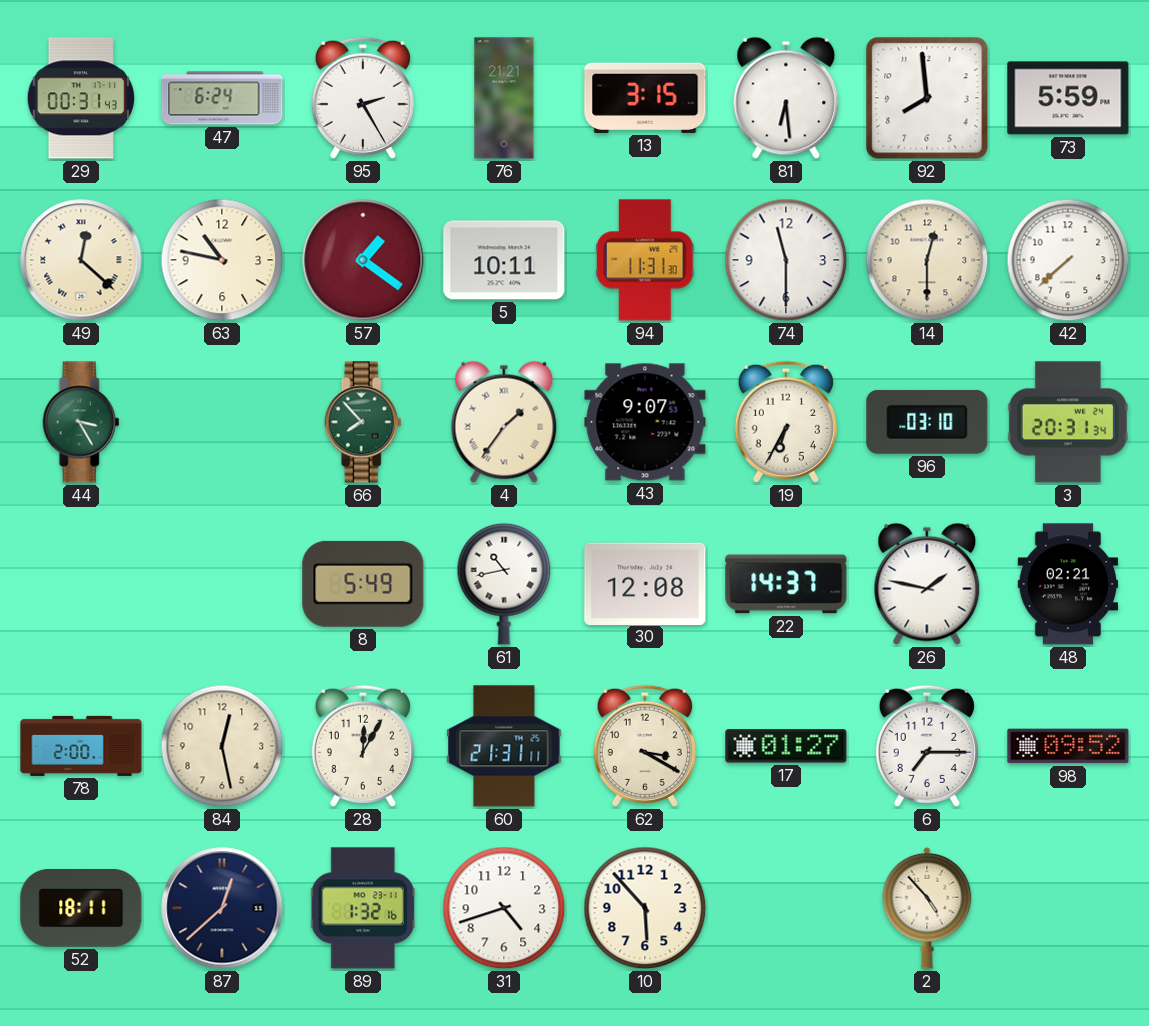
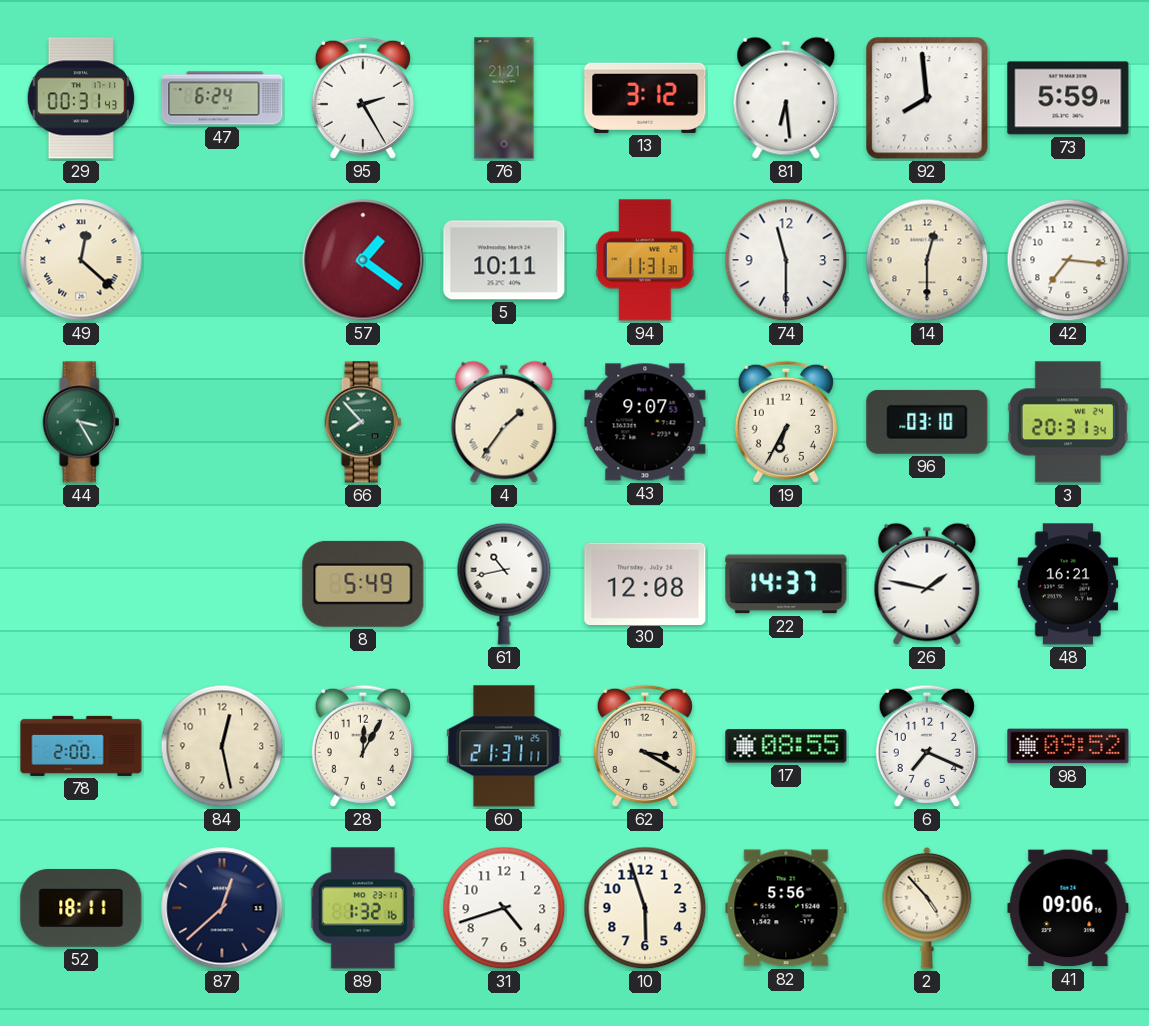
13: 3:15 -> 3:12
63: 10:47 -> none
42: 7:38 -> 7:16
48: 02:21 -> 16:21
17: 01:27 -> 08:55
6: 7:15 -> 7:19
10: 5:53 -> 5:57
82: none -> 5:56
41: none -> 09:06
